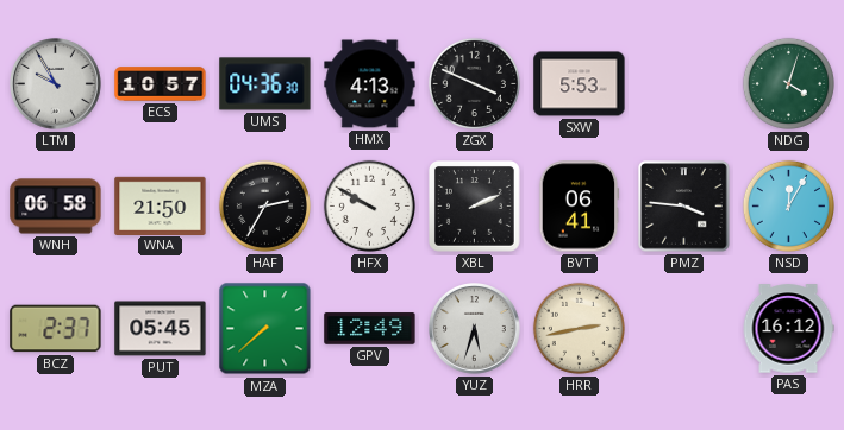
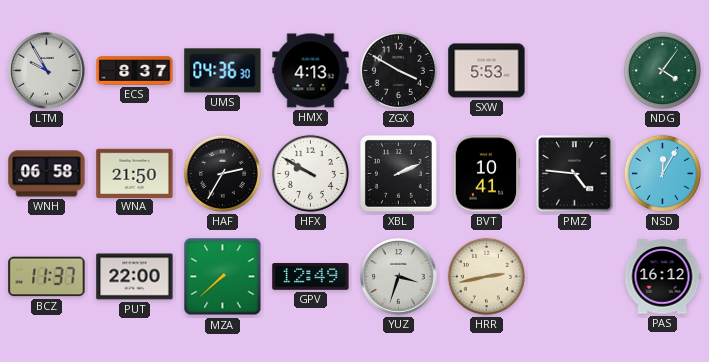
ECS: 10:57 -> 8:37
ZGX: 3:49 -> 3:50
NDG: 4:03 -> 4:06
BVT: 06:41 -> 10:41
PMZ: 3:46 -> 4:46
BCZ: 2:37 -> 11:37
PUT: 05:45 -> 22:00
YUZ: 5:33 -> 3:33
